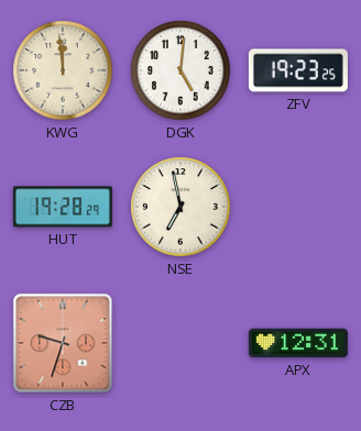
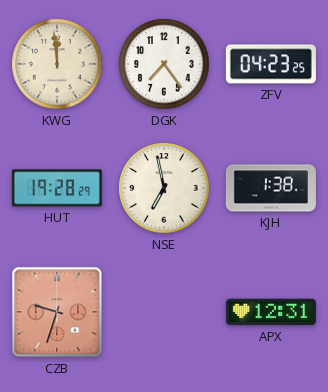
DGK: 5:01 -> 7:24
ZFV: 19:23 -> 04:23
KJH: none -> 1:38
